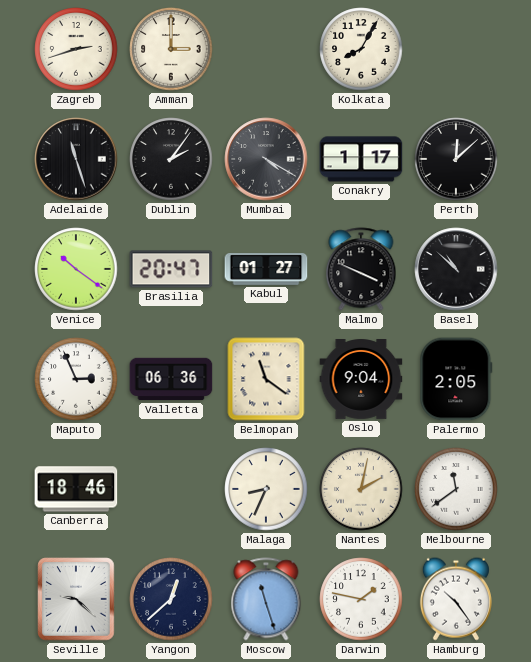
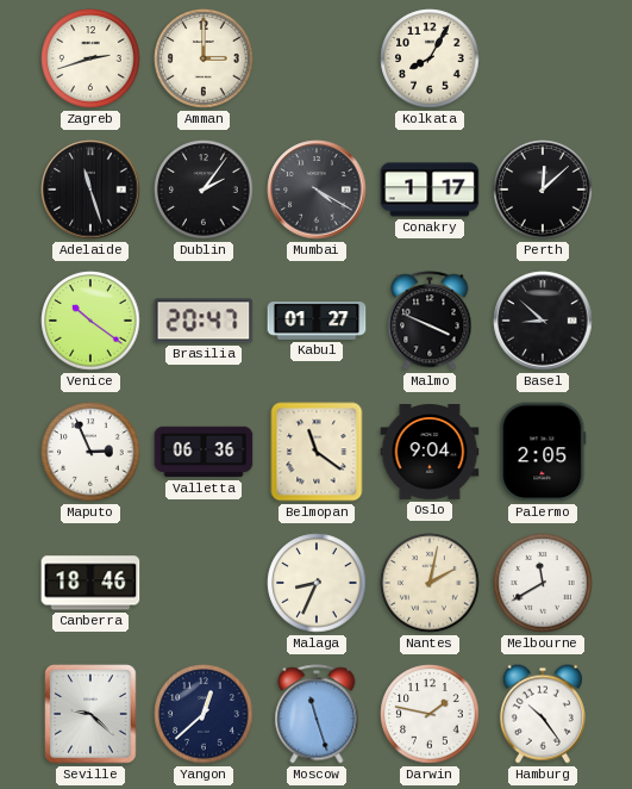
Basel: 10:52 -> 8:52
Melbourne: 11:39 -> 11:40
